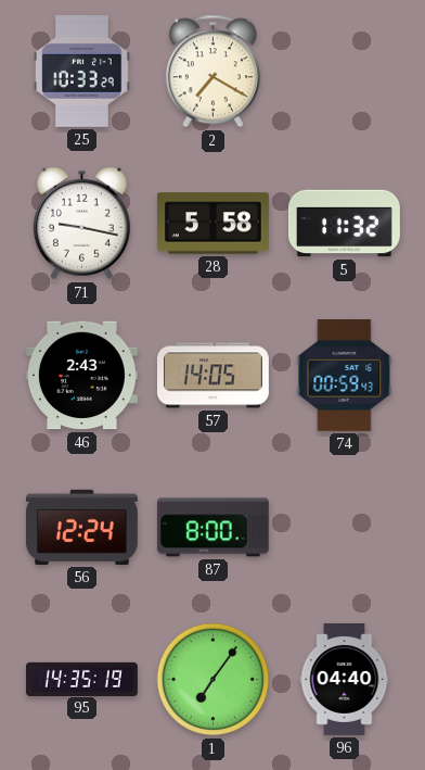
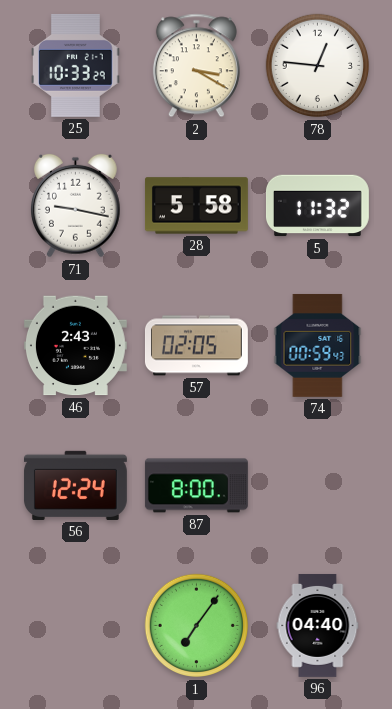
2: 7:20 -> 3:20
78: none -> 12:46
57: 14:05 -> 02:05
95: 14:35 -> none
